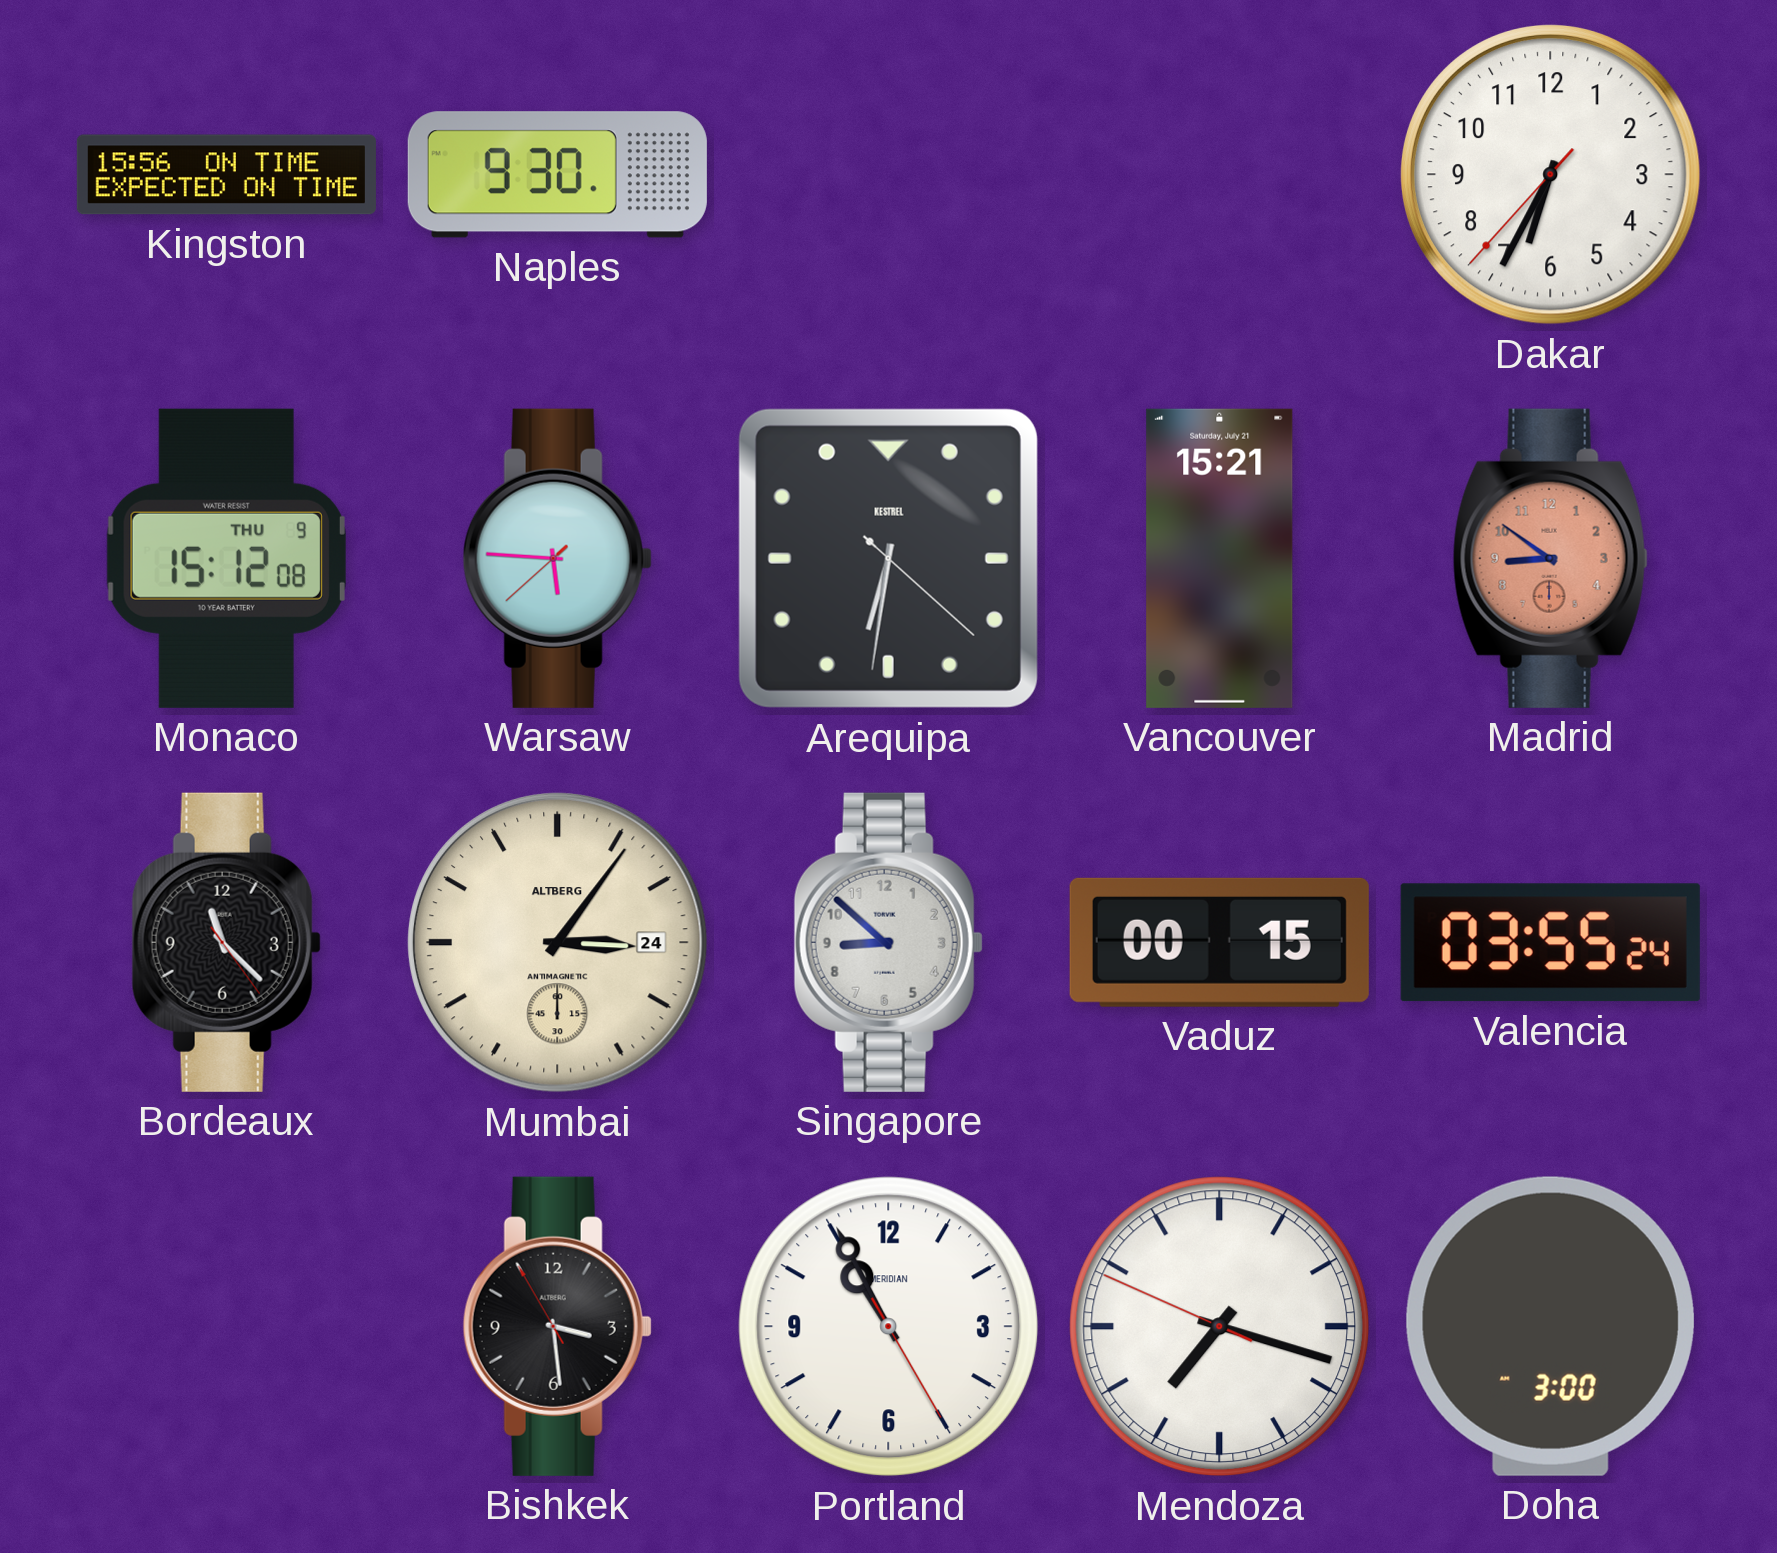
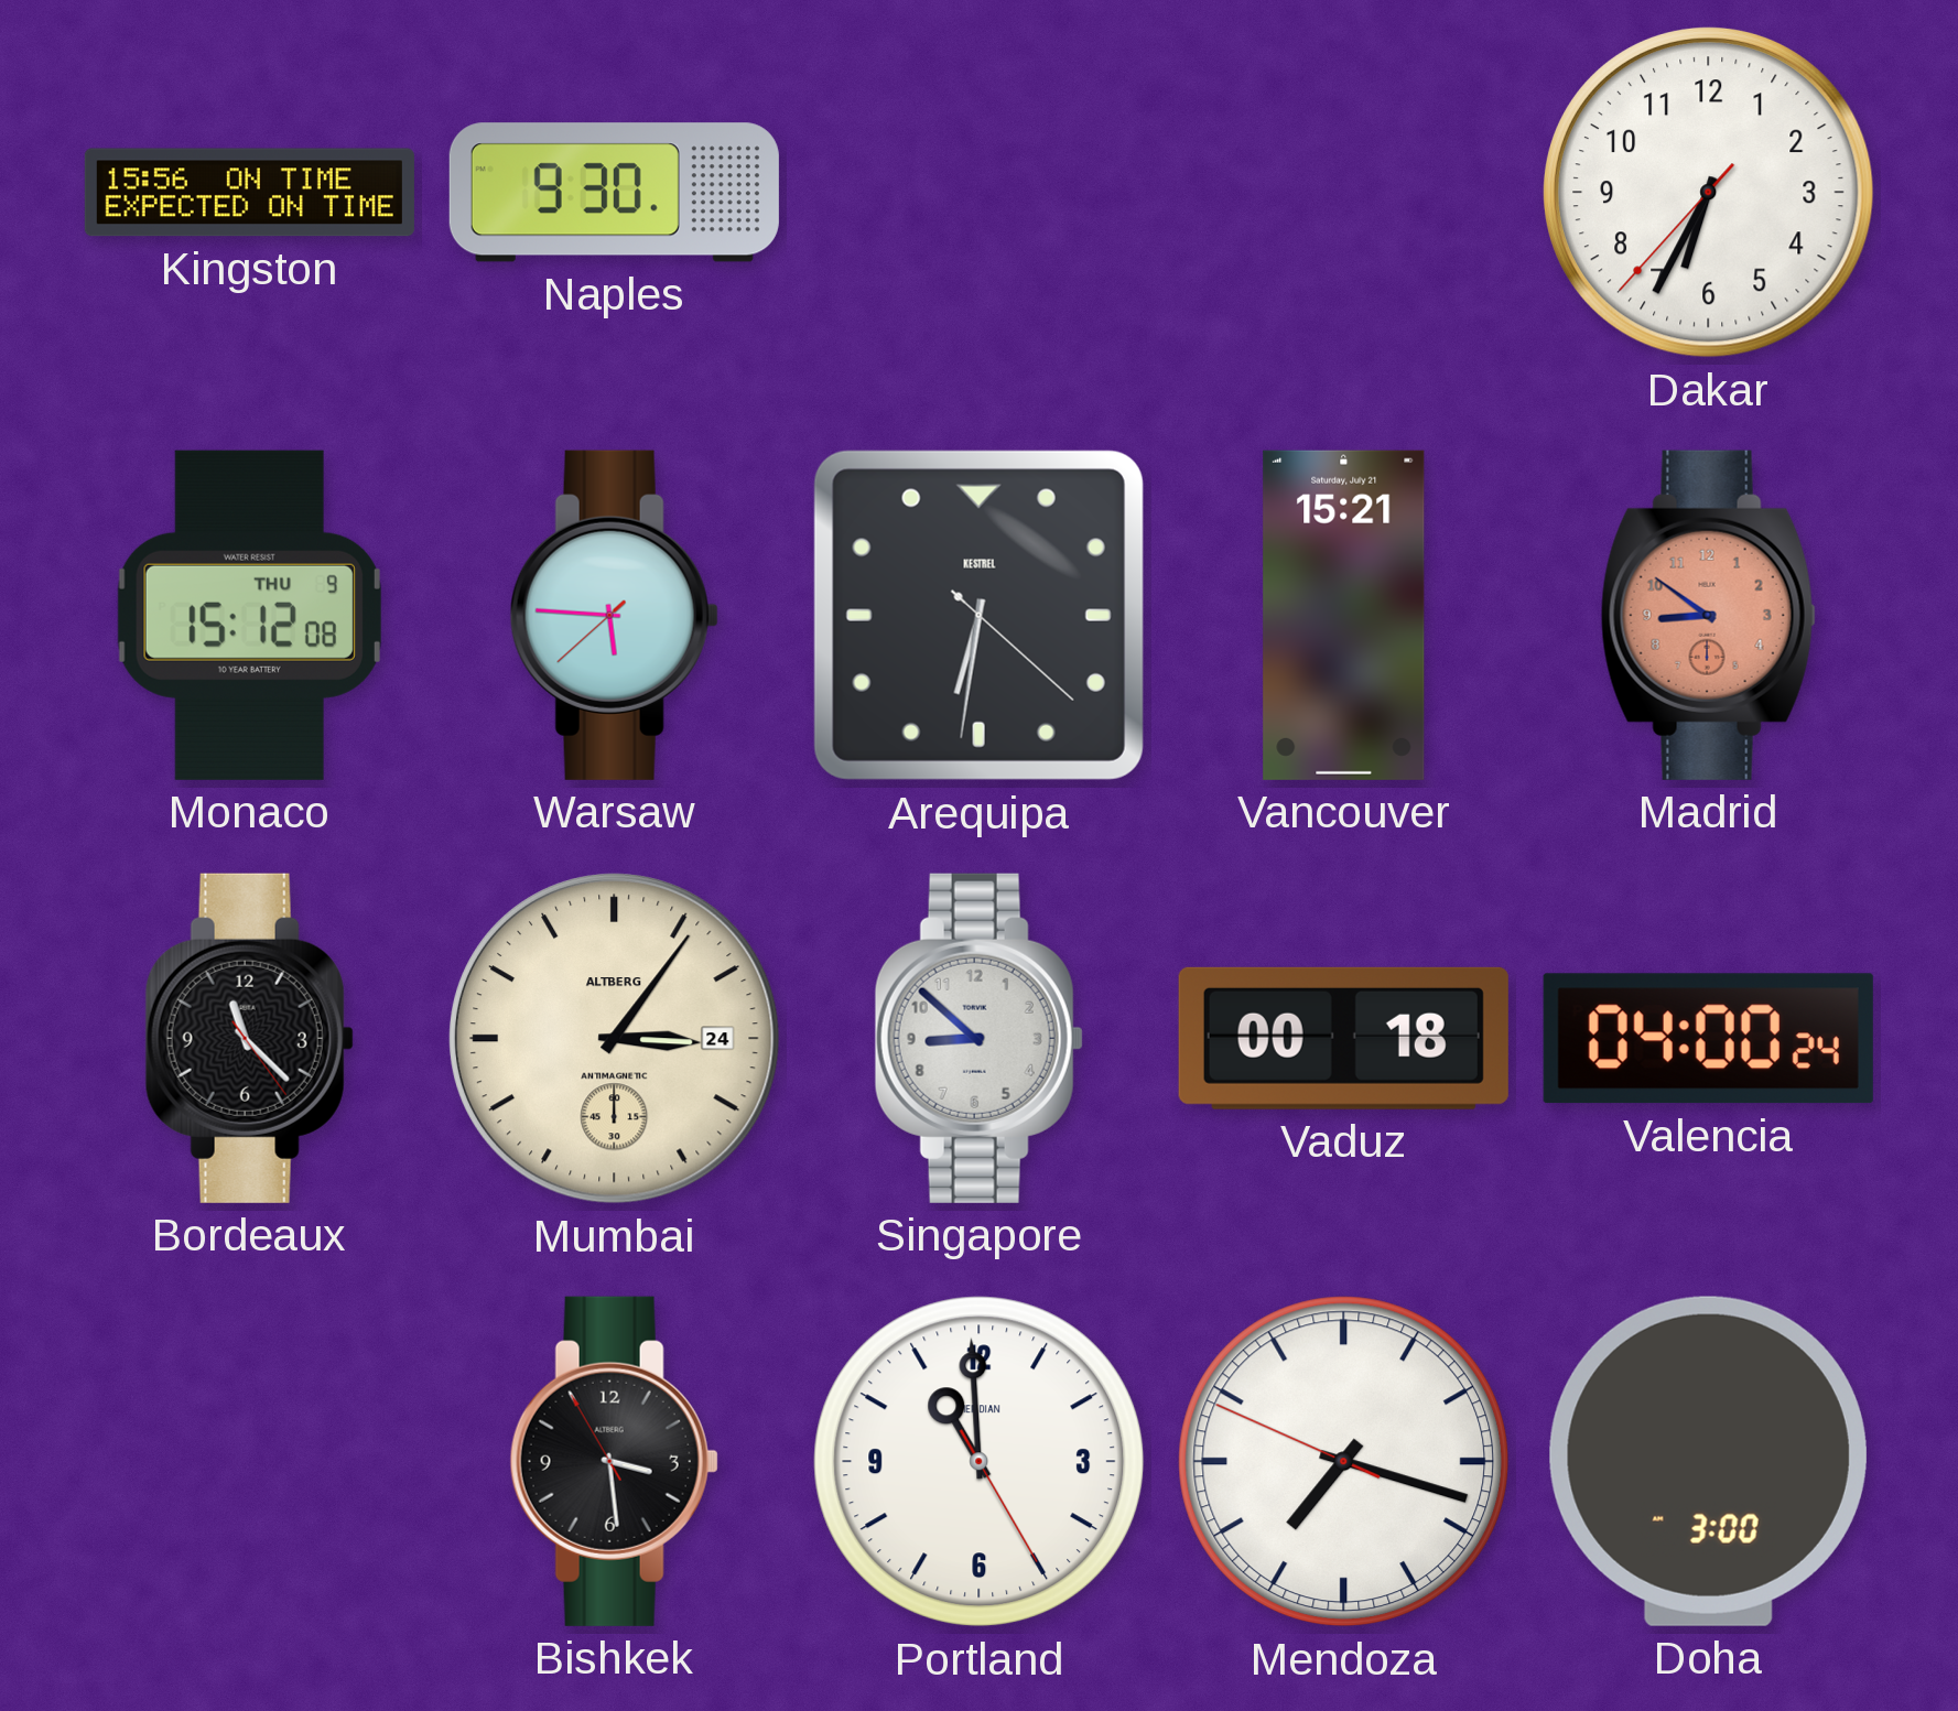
Vaduz: 00:15 -> 00:18
Valencia: 03:55 -> 04:00
Portland: 10:55 -> 10:59
